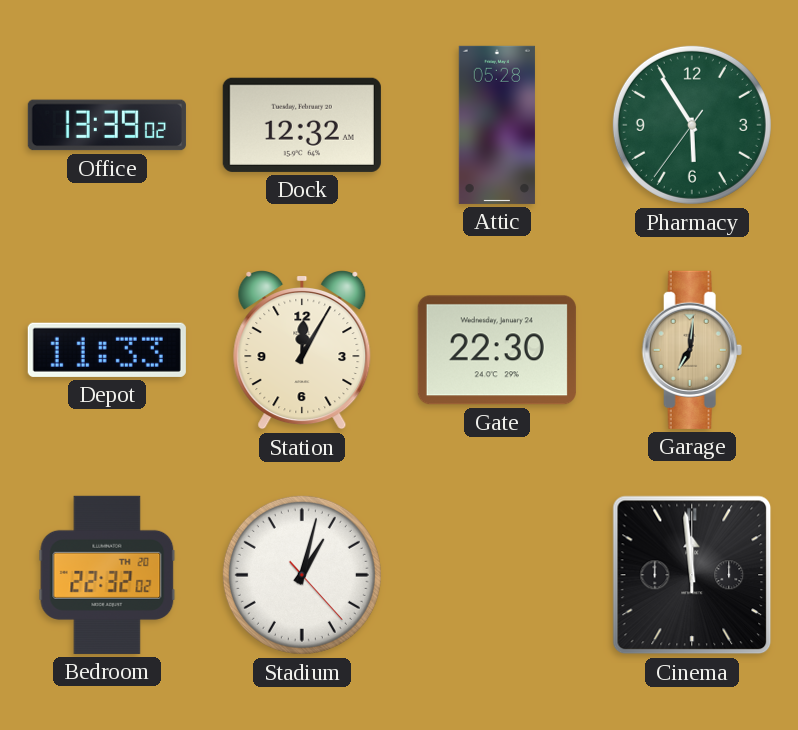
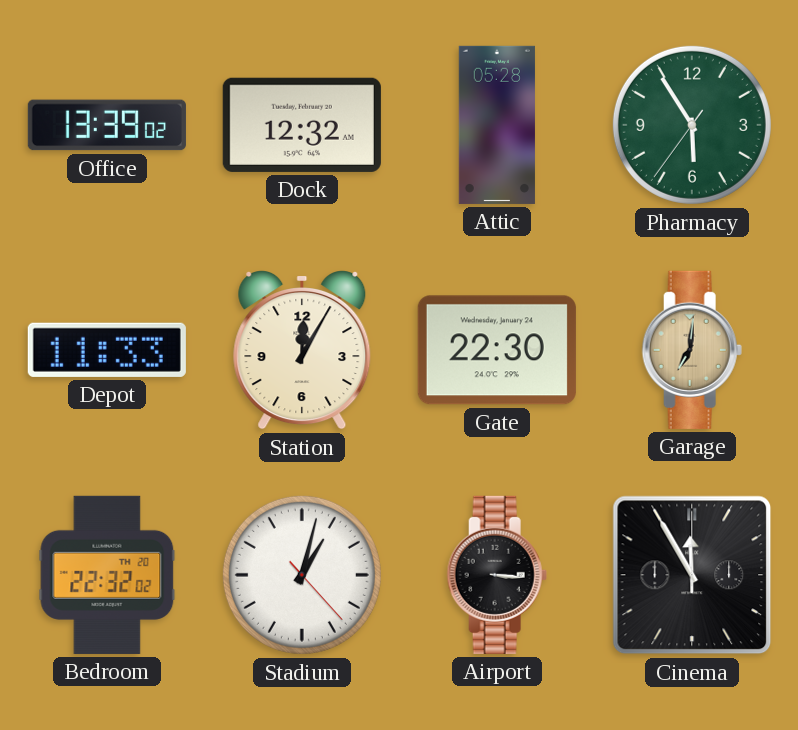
Airport: none -> 3:16
Cinema: 11:59 -> 11:55
